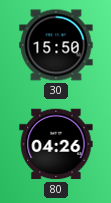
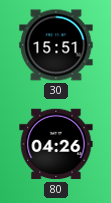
30: 15:50 -> 15:51
